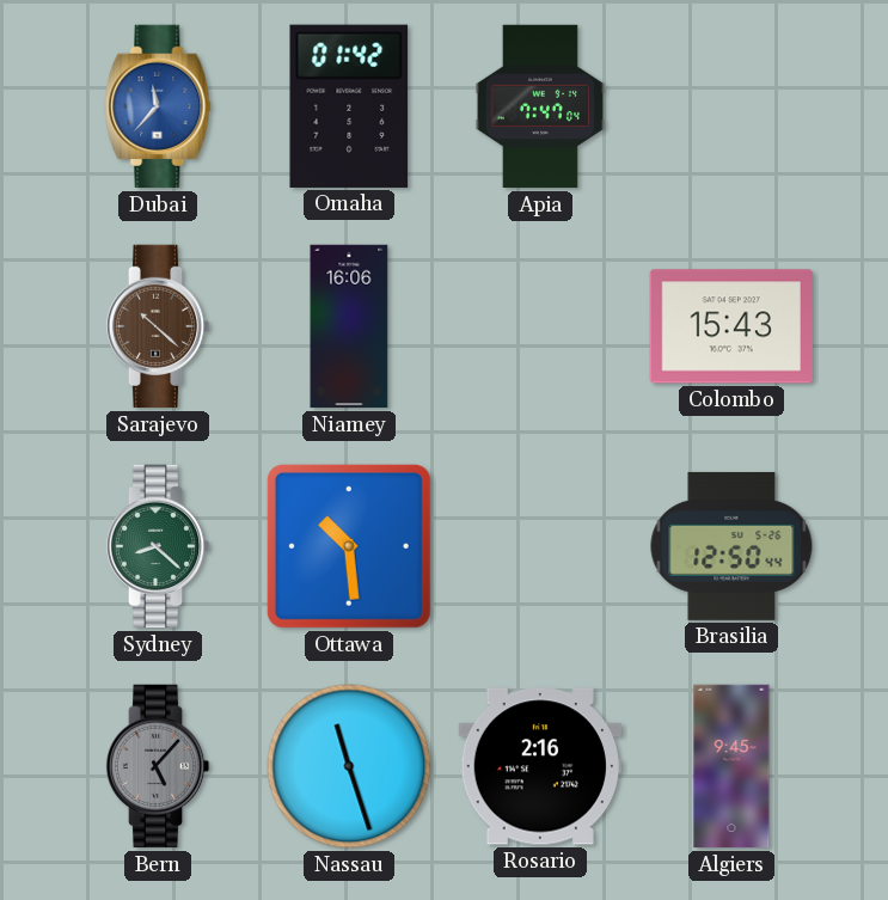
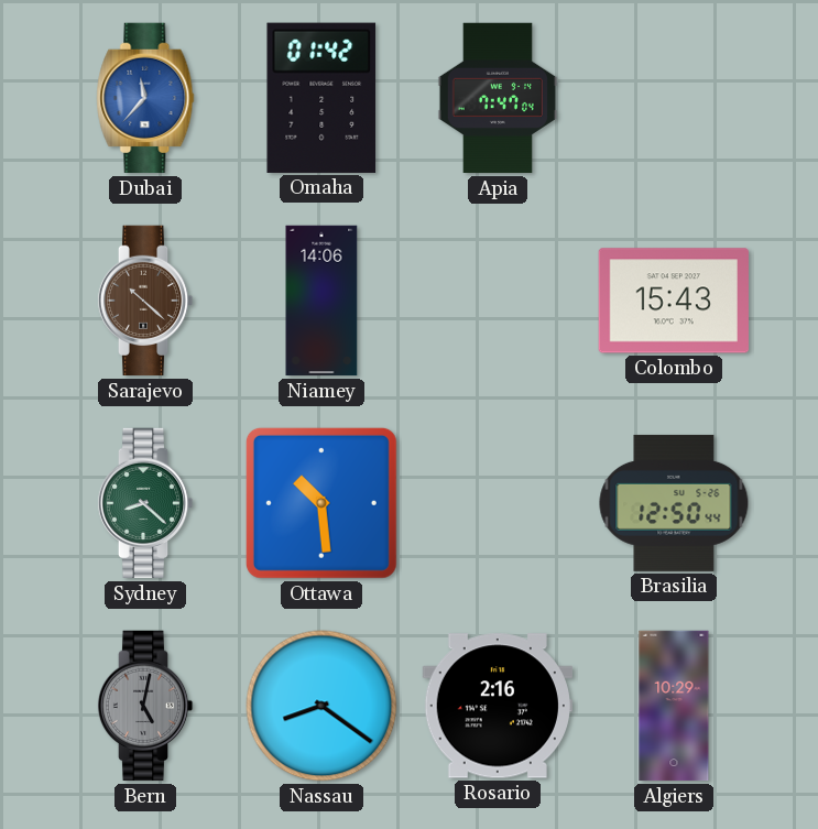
Niamey: 16:06 -> 14:06
Bern: 5:07 -> 5:02
Nassau: 11:27 -> 8:21
Algiers: 9:45 -> 10:29
